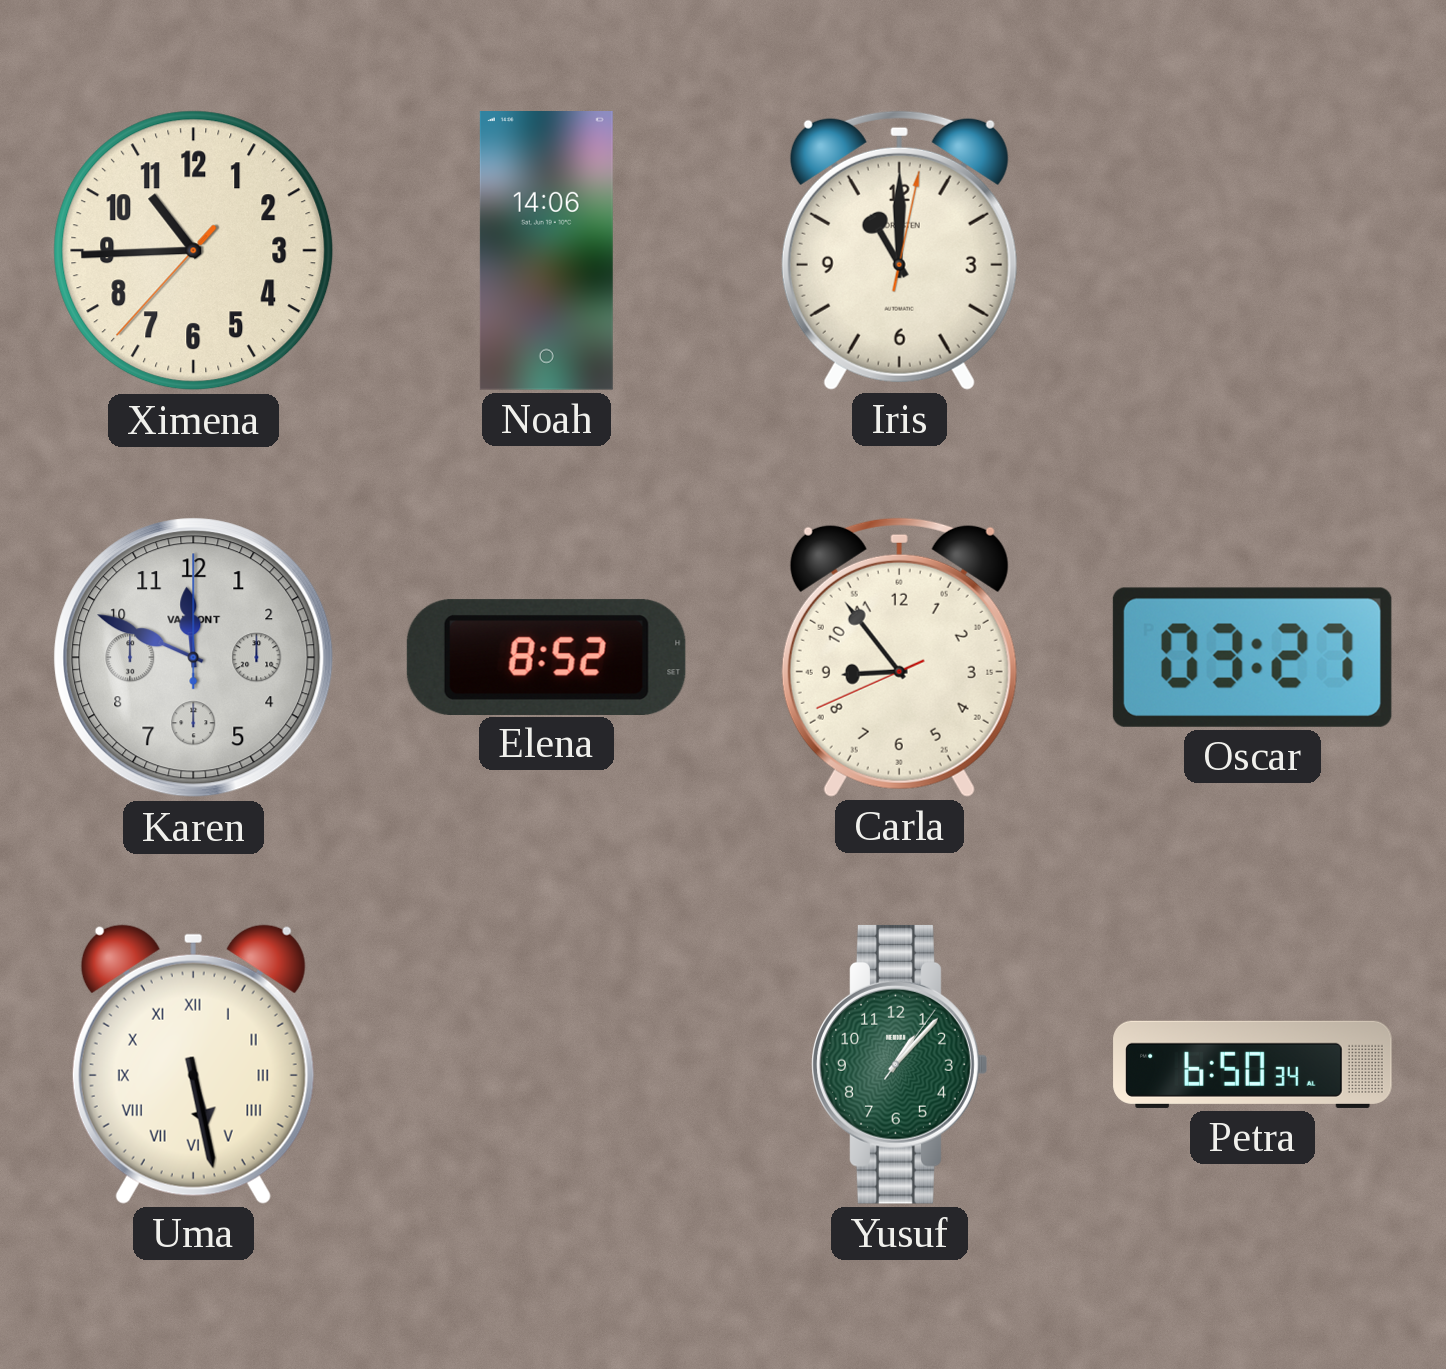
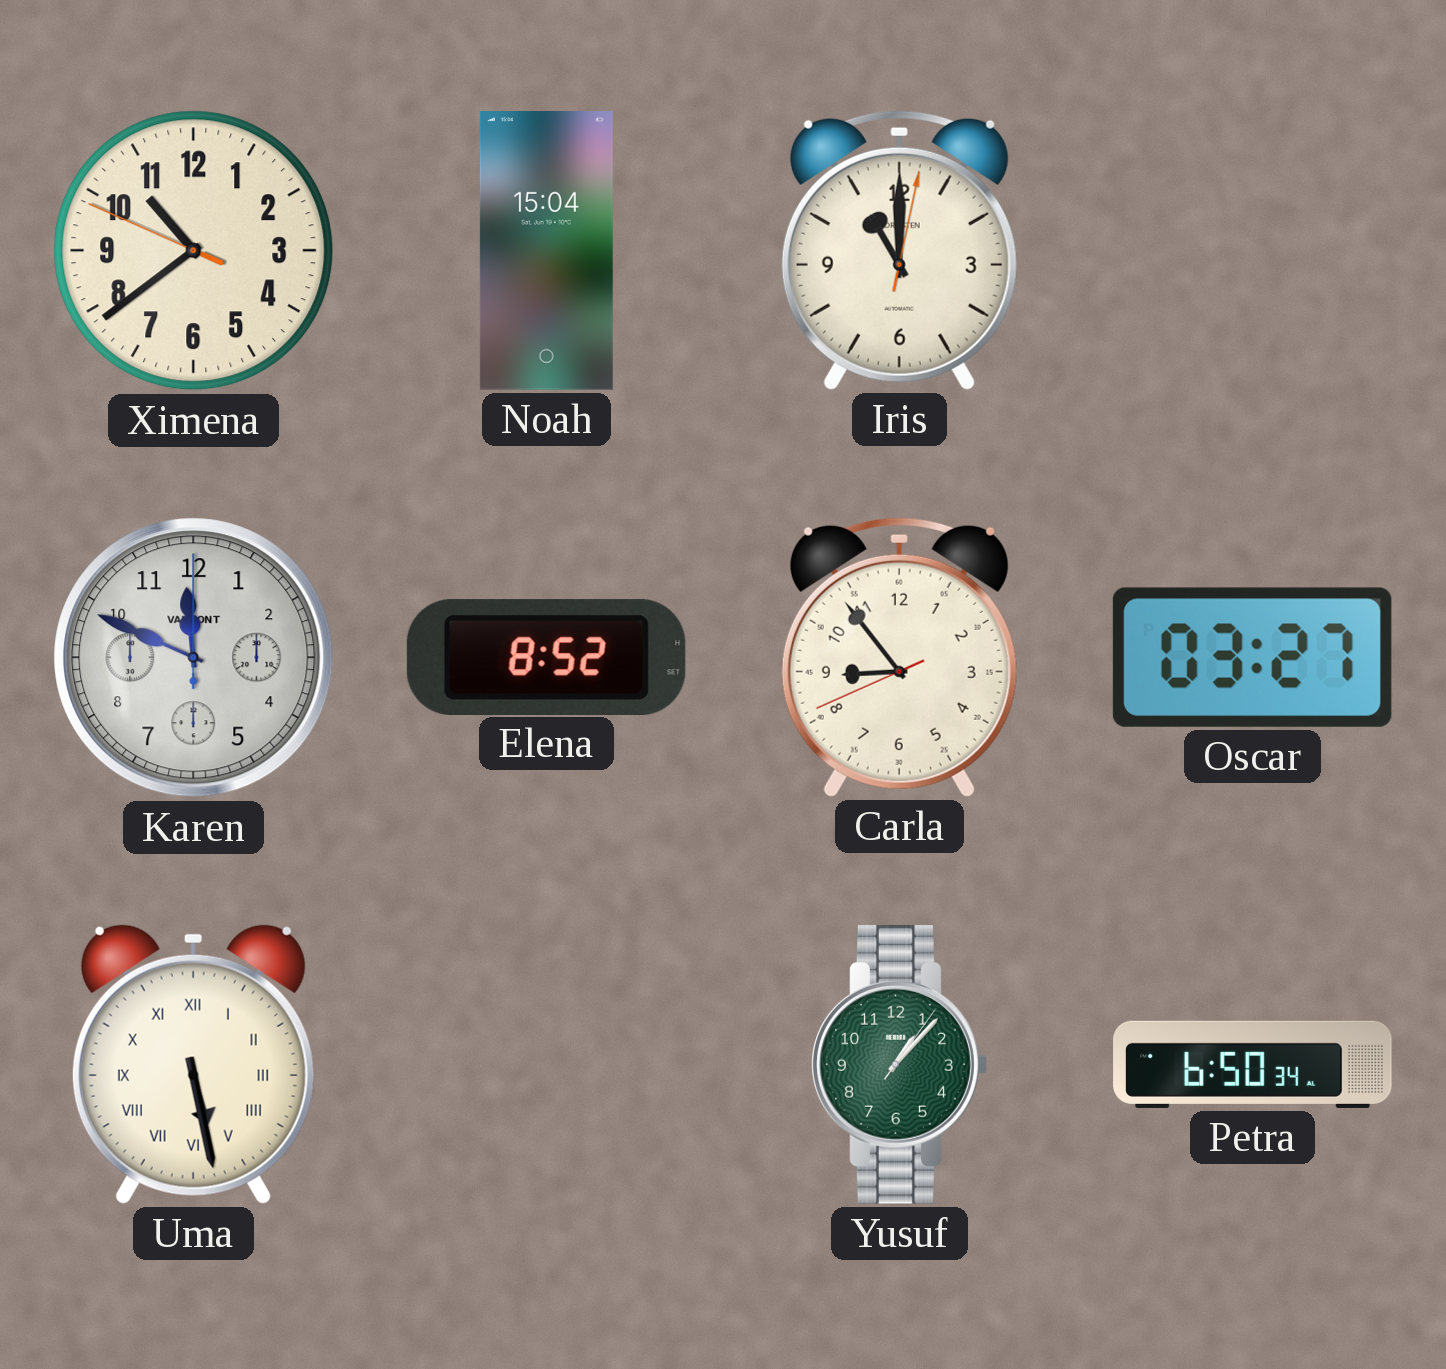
Ximena: 10:44 -> 10:38
Noah: 14:06 -> 15:04
